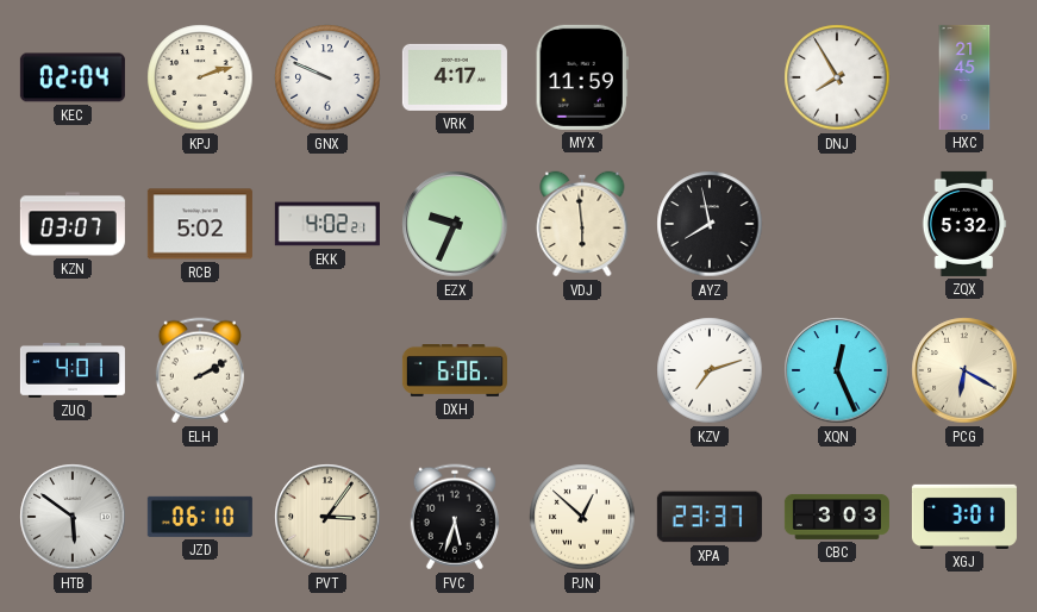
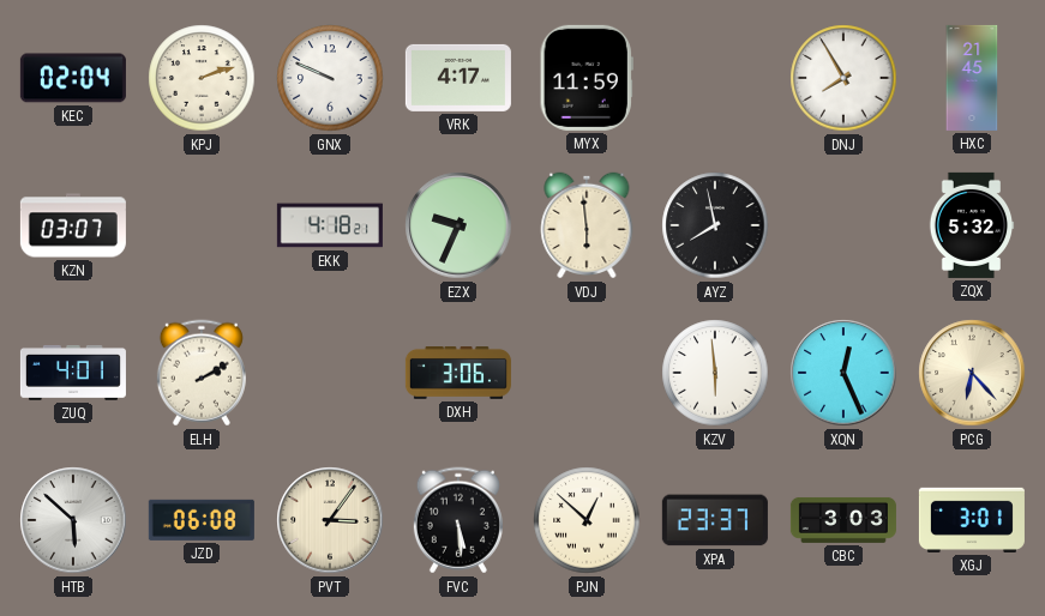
RCB: 5:02 -> none
EKK: 4:02 -> 4:18
DXH: 6:06 -> 3:06
KZV: 7:12 -> 5:59
PCG: 6:20 -> 6:23
HTB: 5:51 -> 5:52
JZD: 06:10 -> 06:08
FVC: 5:33 -> 5:29
